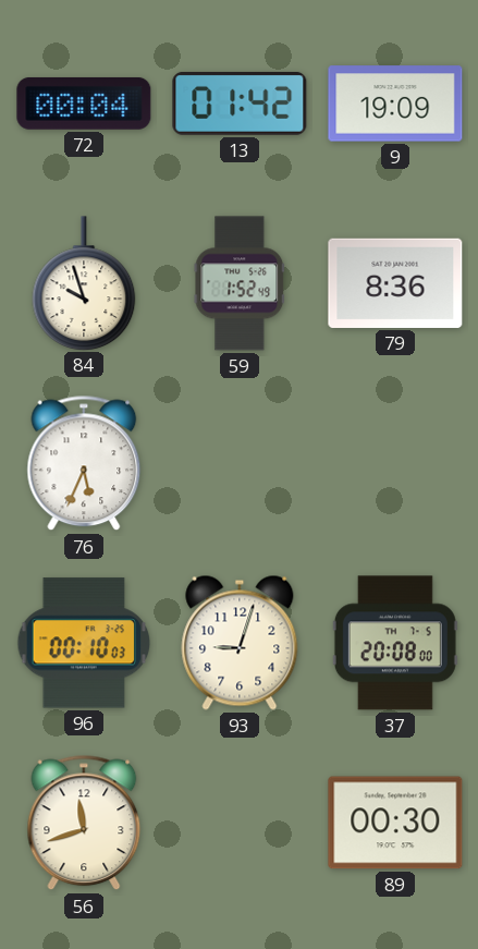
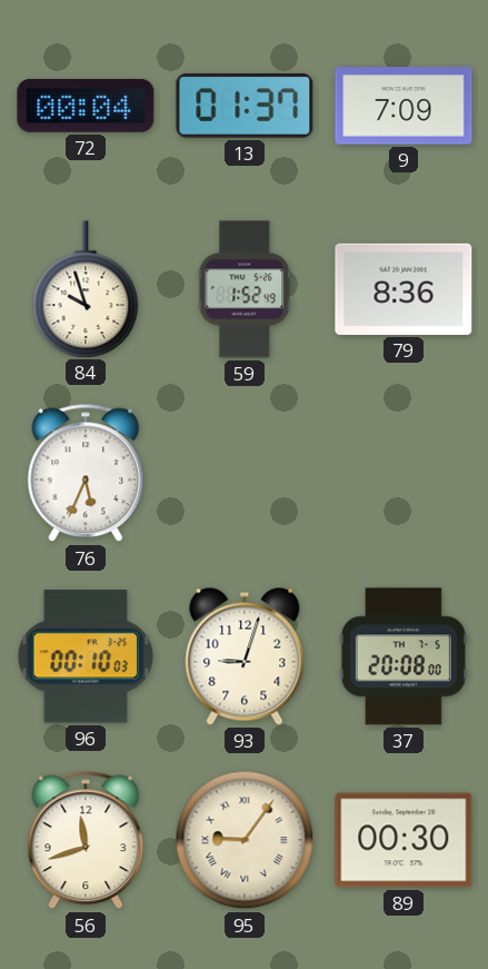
13: 01:42 -> 01:37
9: 19:09 -> 7:09
95: none -> 9:06
